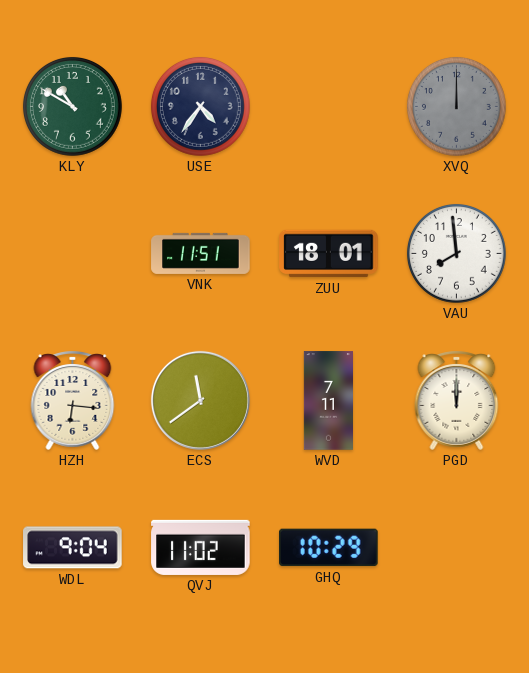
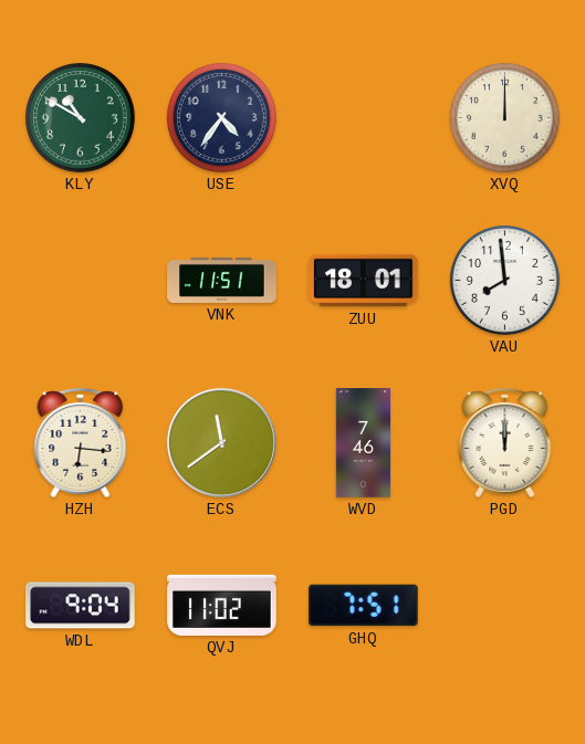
XVQ dial: grey -> cream
WVD: 7:11 -> 7:46
GHQ: 10:29 -> 7:51
